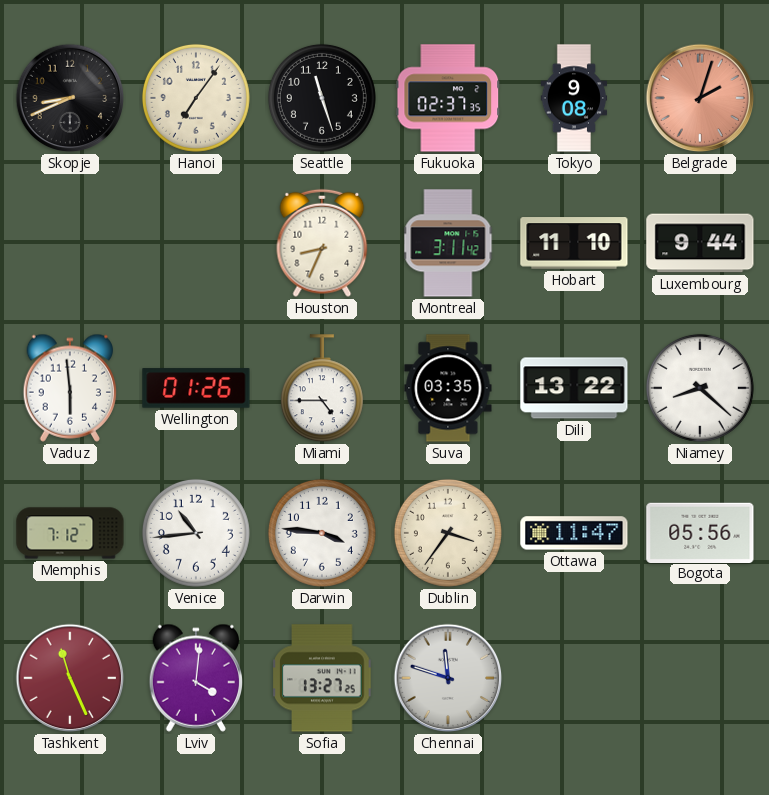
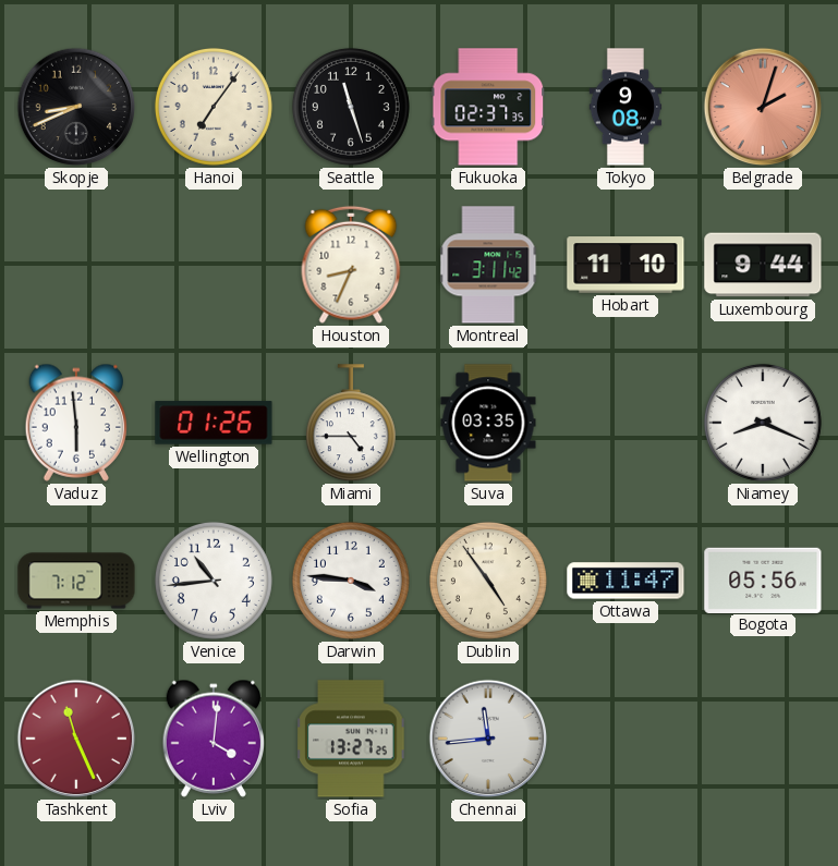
Dili: 13:22 -> none
Niamey: 8:22 -> 8:19
Dublin: 3:36 -> 4:54
Chennai: 11:48 -> 11:44
